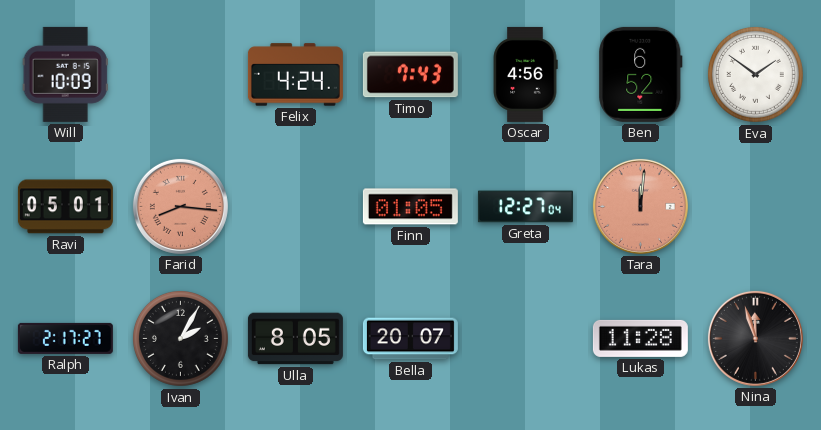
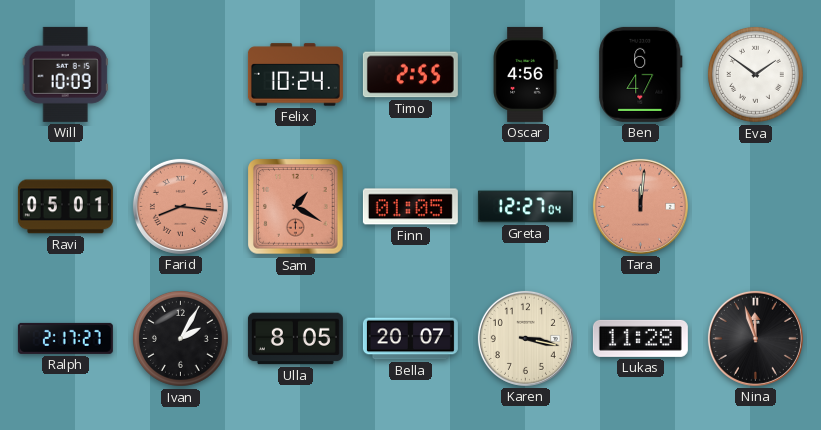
Felix: 4:24 -> 10:24
Timo: 7:43 -> 2:55
Ben: 6:52 -> 6:47
Sam: none -> 1:20
Karen: none -> 3:17
